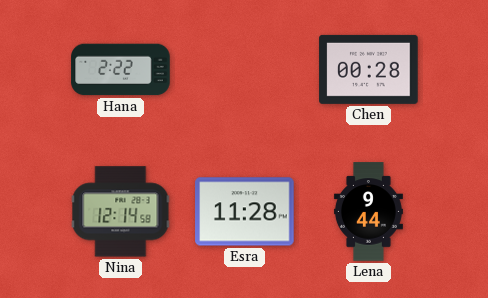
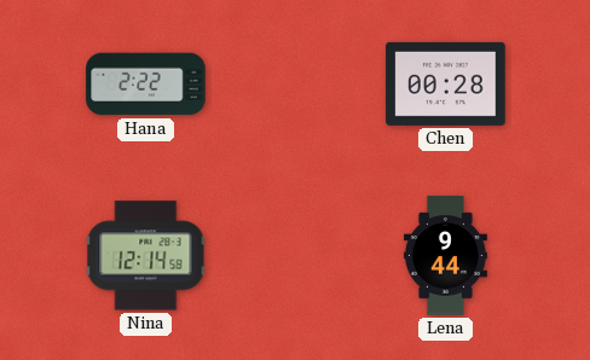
Esra: 11:28 -> none
